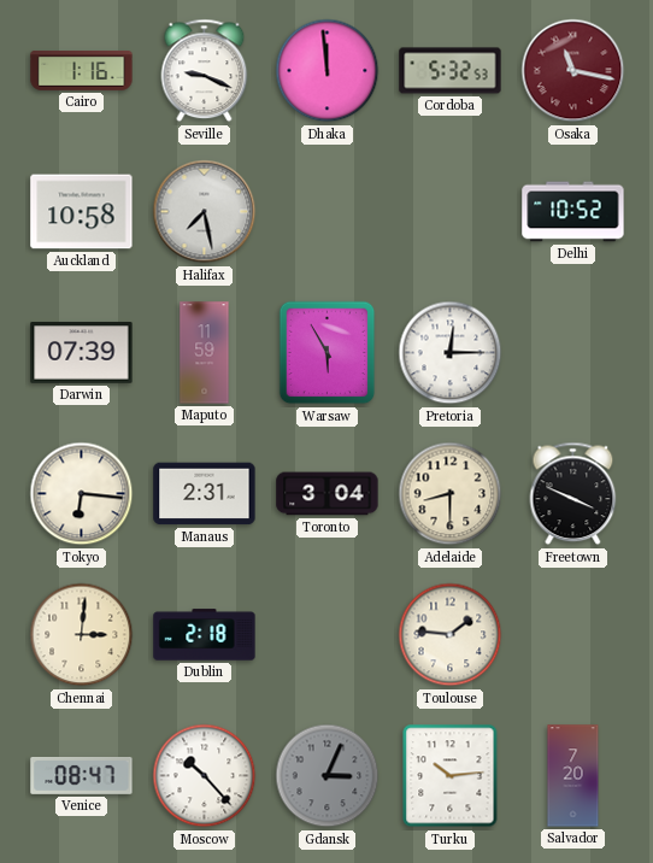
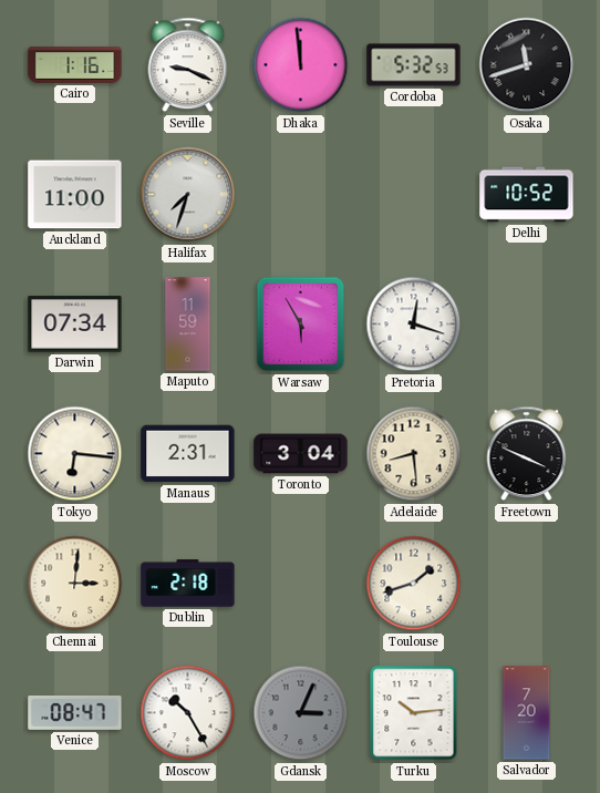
Osaka: 11:17 -> 11:42
Osaka dial: burgundy -> black
Auckland: 10:58 -> 11:00
Halifax: 7:28 -> 7:33
Darwin: 07:39 -> 07:34
Pretoria: 12:15 -> 12:18
Adelaide: 8:30 -> 8:29
Toulouse: 1:46 -> 1:42
Moscow: 10:23 -> 10:25
